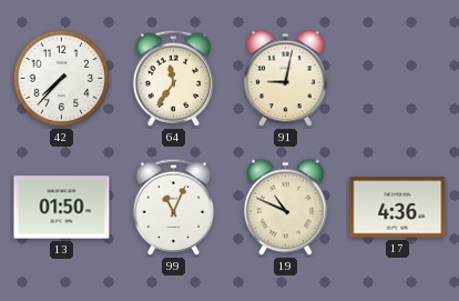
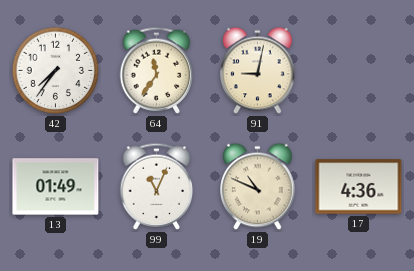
42: 7:37 -> 7:36
13: 01:50 -> 01:49
